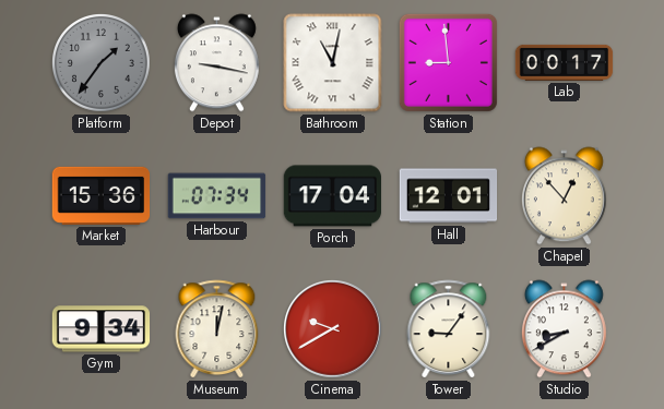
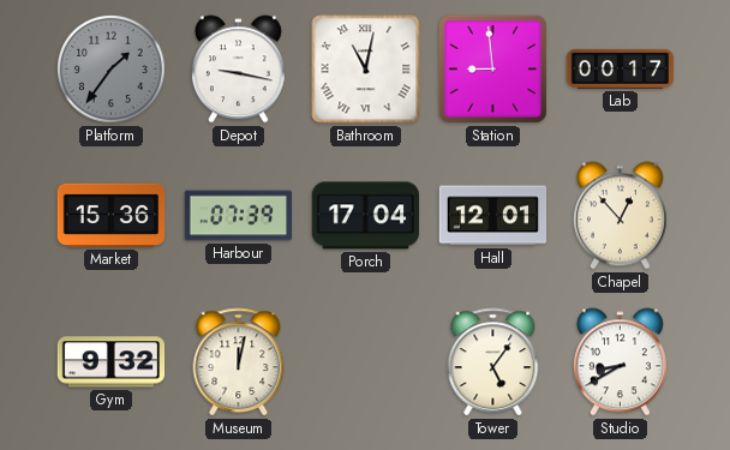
Harbour: 07:34 -> 07:39
Gym: 9:34 -> 9:32
Cinema: 9:40 -> none
Tower: 9:06 -> 5:06
